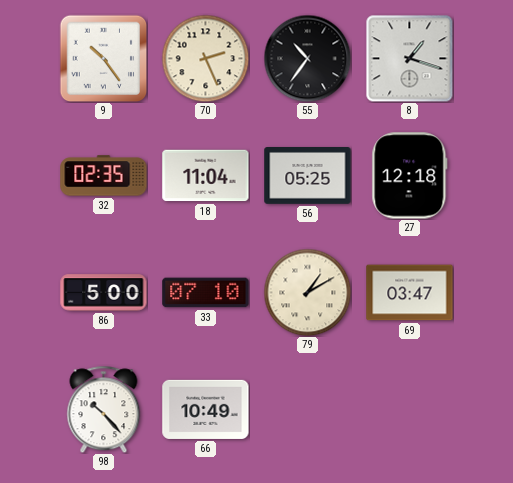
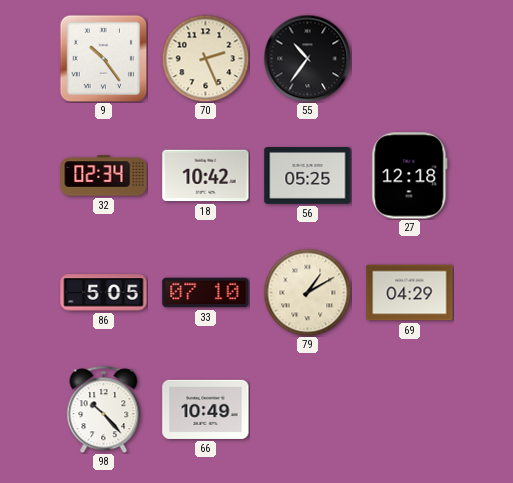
8: 1:18 -> none
32: 02:35 -> 02:34
18: 11:04 -> 10:42
86: 5:00 -> 5:05
69: 03:47 -> 04:29
